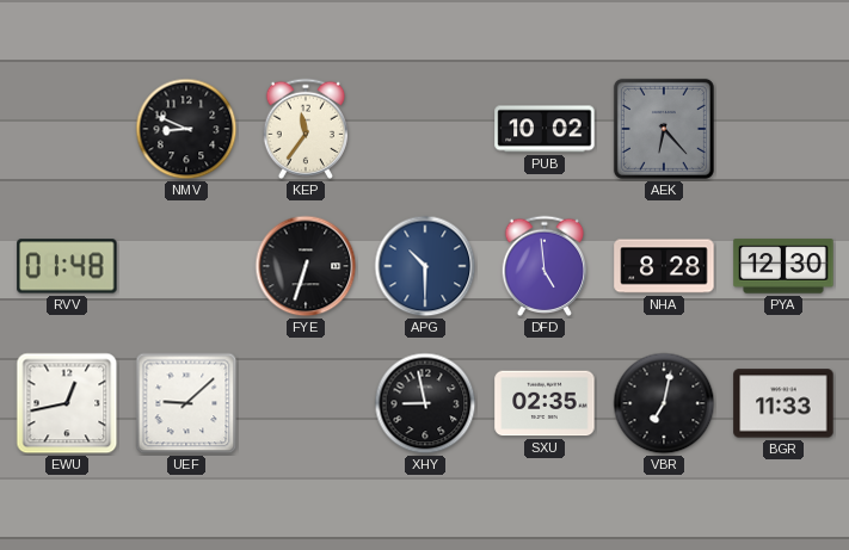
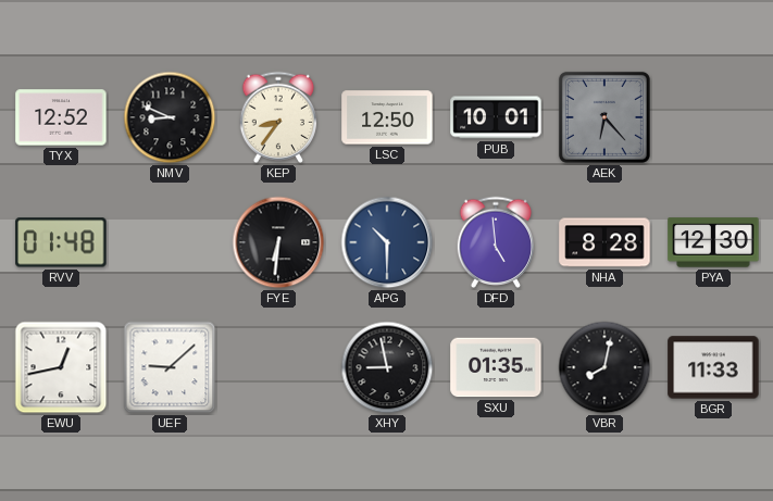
TYX: none -> 12:52
KEP: 11:36 -> 8:36
LSC: none -> 12:50
PUB: 10:02 -> 10:01
FYE: 6:33 -> 6:31
SXU: 02:35 -> 01:35
VBR: 7:02 -> 8:02
